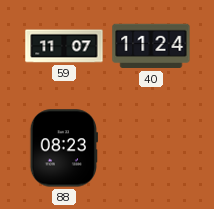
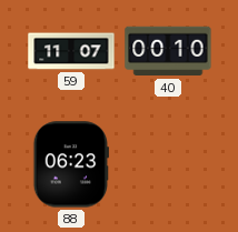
40: 11:24 -> 00:10
88: 08:23 -> 06:23
